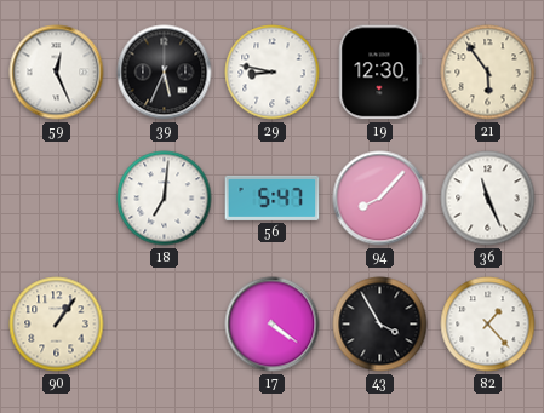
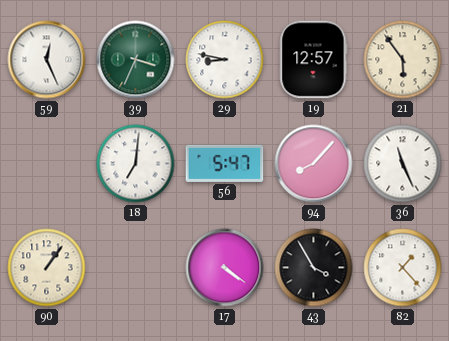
39: 5:34 -> 3:34
39 dial: black -> green
19: 12:30 -> 12:57
